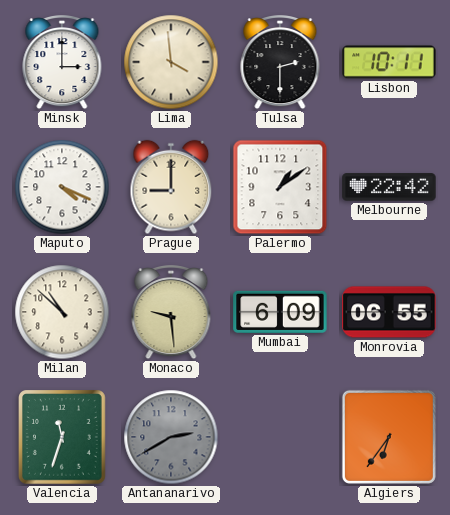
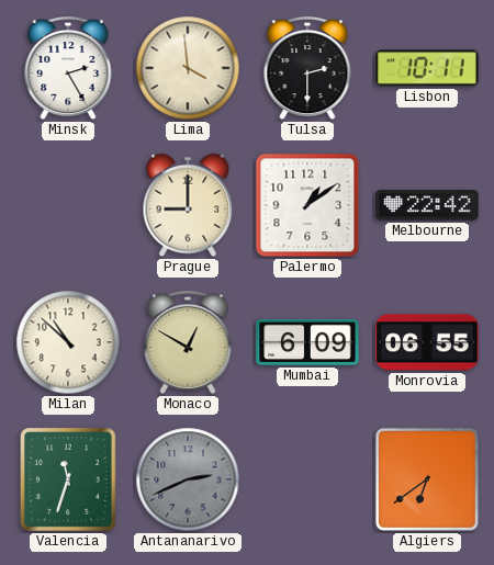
Minsk: 3:00 -> 2:25
Maputo: 4:19 -> none
Monaco: 9:29 -> 12:50
Antananarivo: 2:40 -> 2:41
Algiers: 6:36 -> 6:39
